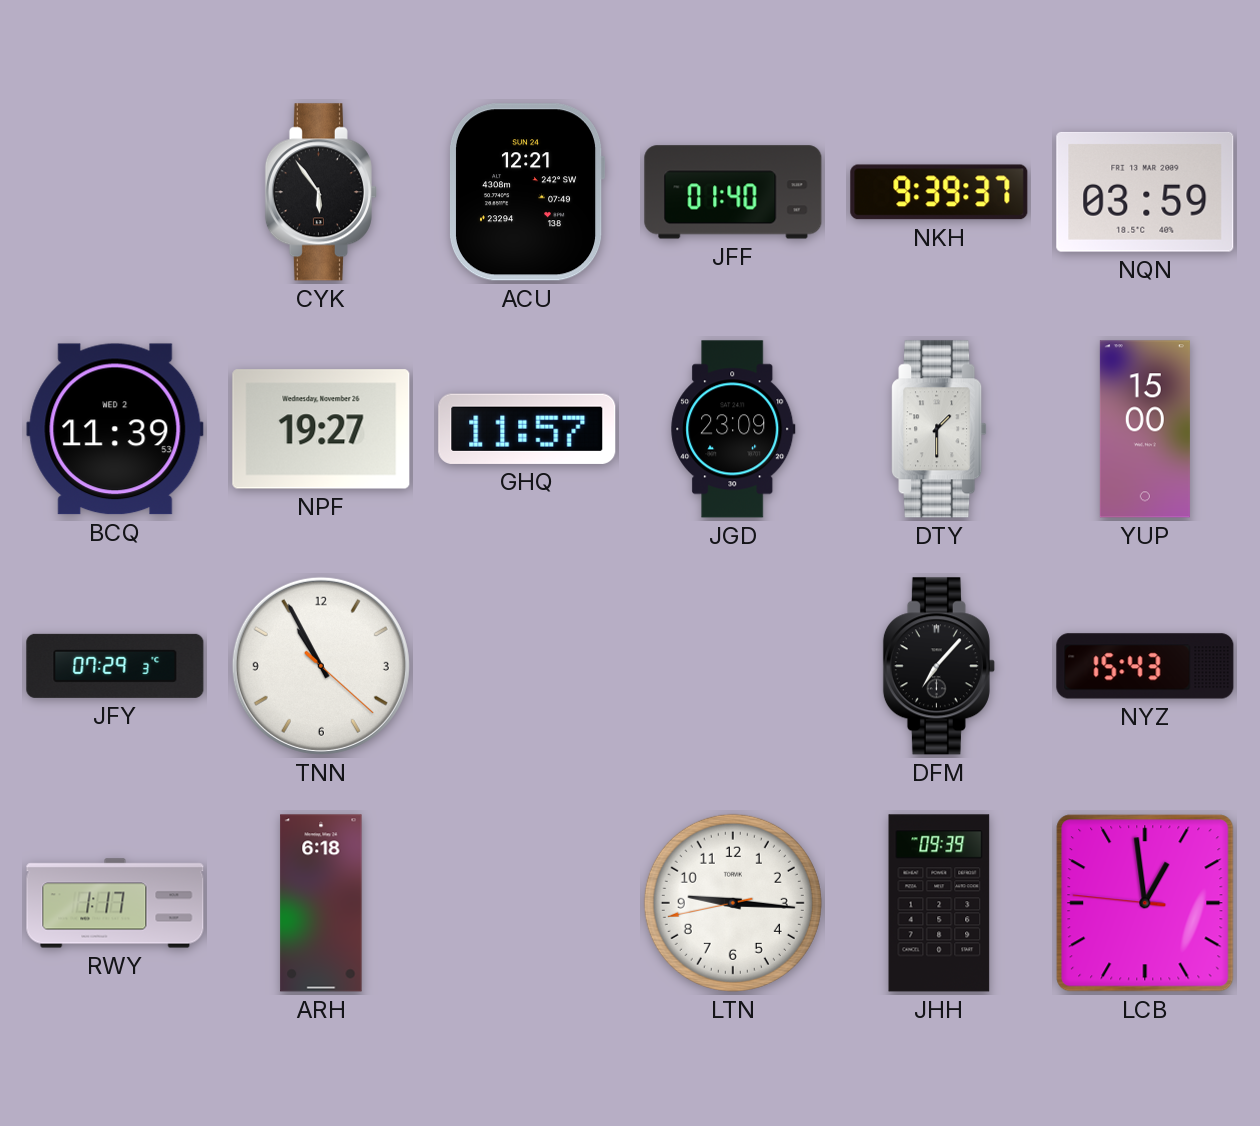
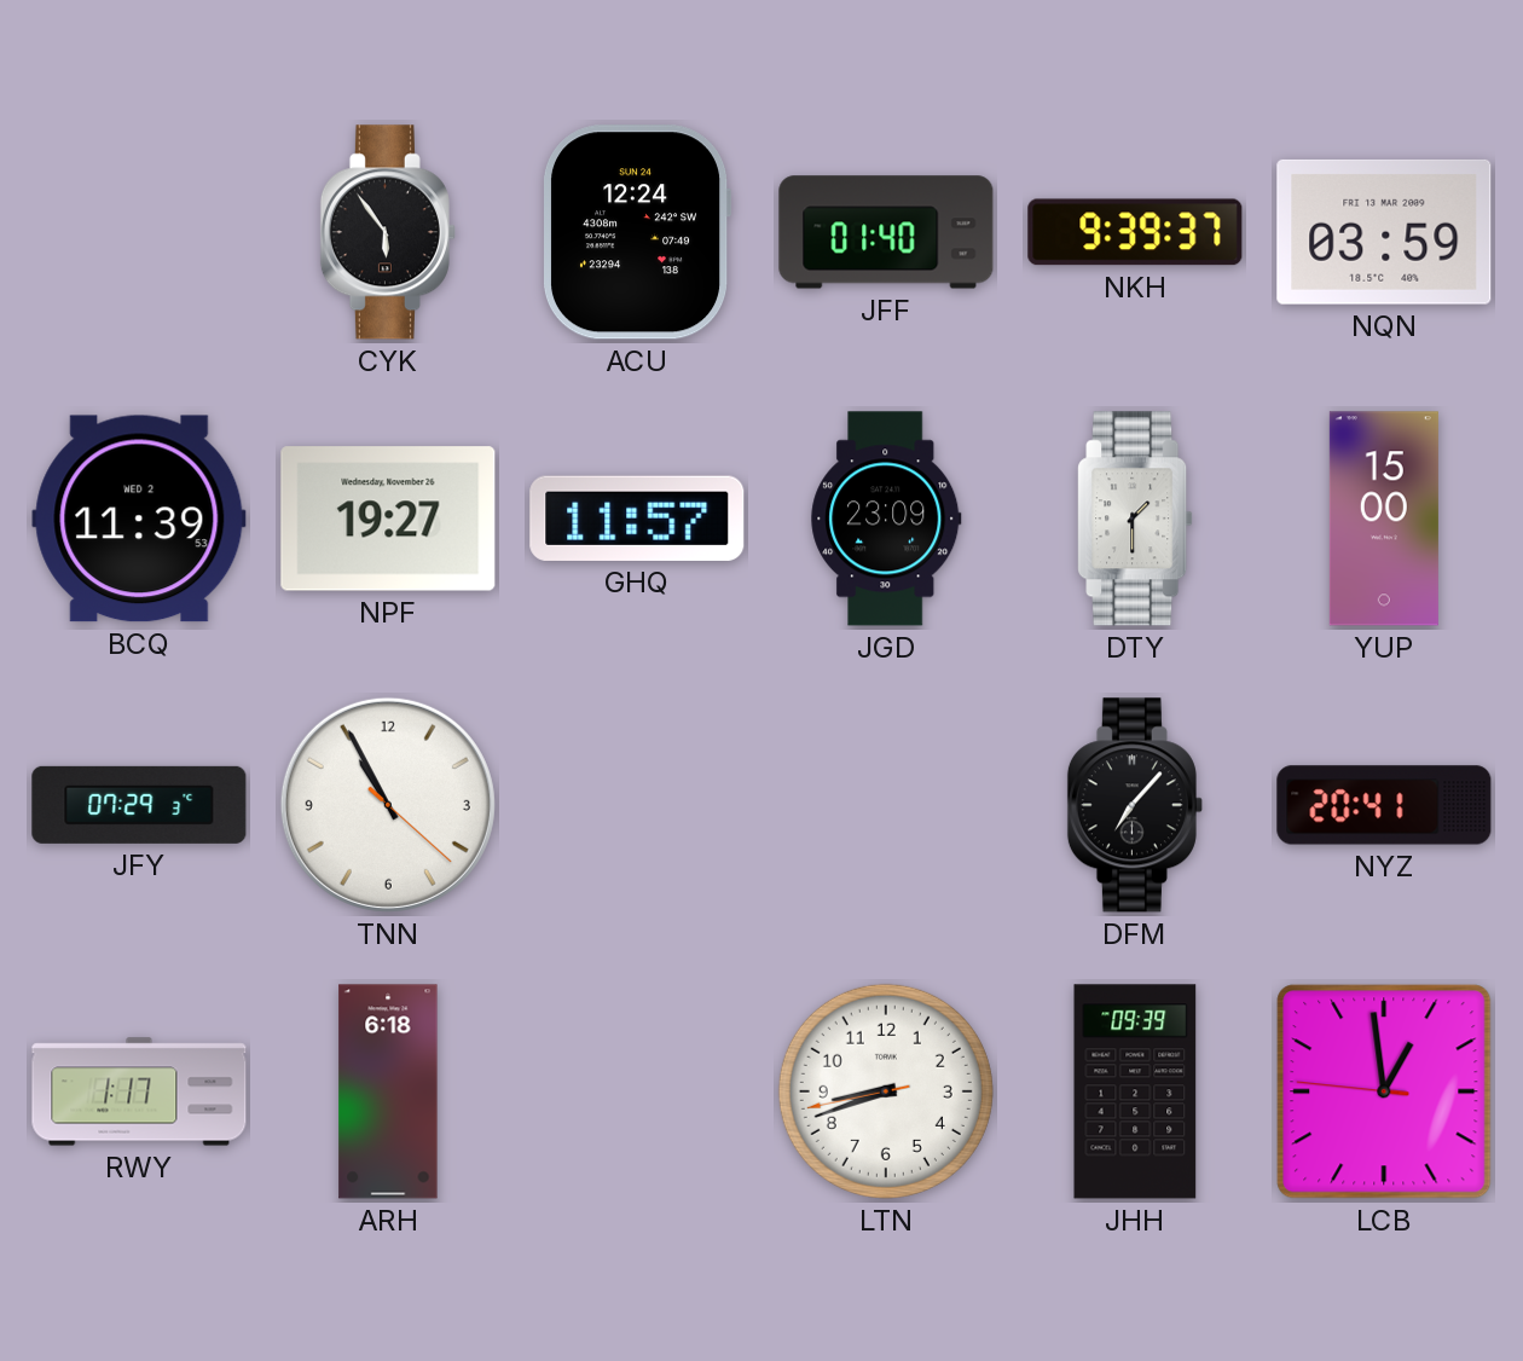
ACU: 12:21 -> 12:24
NYZ: 15:43 -> 20:41
LTN: 9:15 -> 8:41
